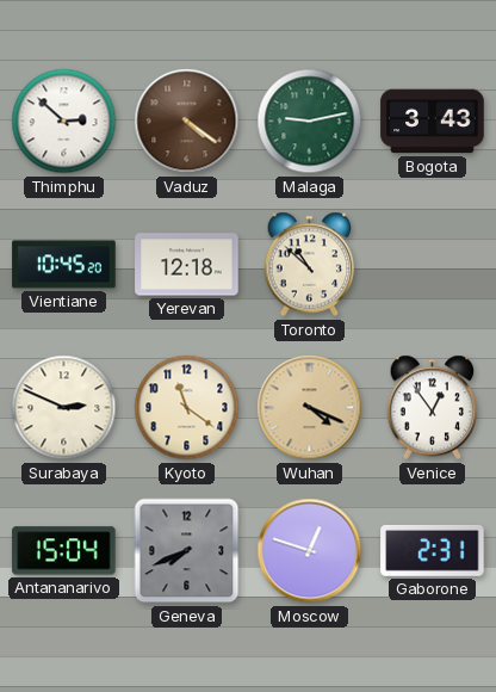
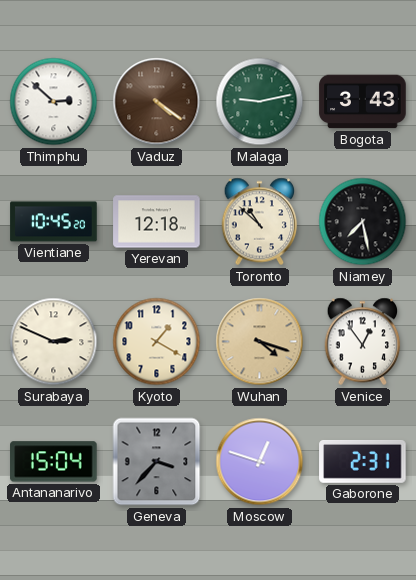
Niamey: none -> 7:28
Kyoto: 11:21 -> 1:20
Wuhan: 4:19 -> 4:18
Geneva: 7:41 -> 3:37
